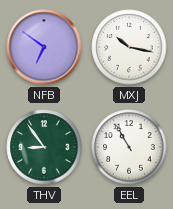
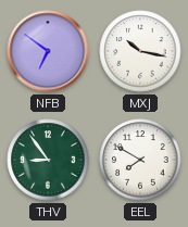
EEL: 10:55 -> 7:50
